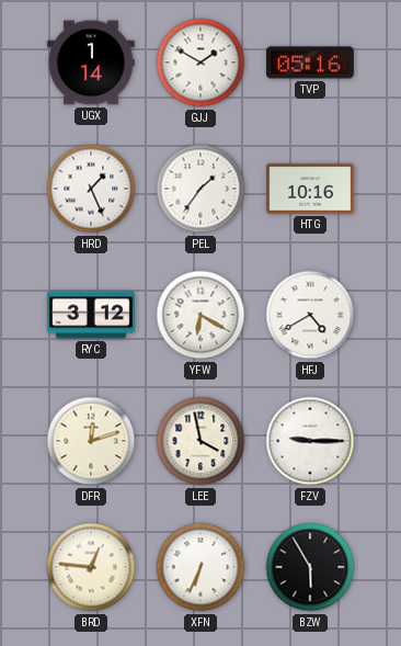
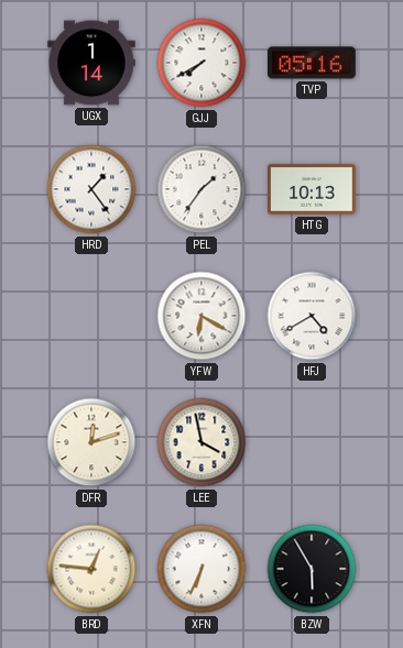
GJJ: 1:50 -> 7:40
HRD: 1:26 -> 1:24
HTG: 10:16 -> 10:13
RYC: 3:12 -> none
FZV: 9:15 -> none
